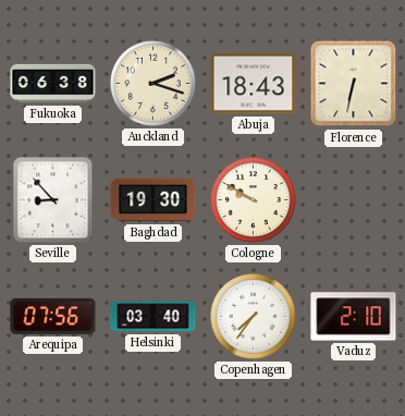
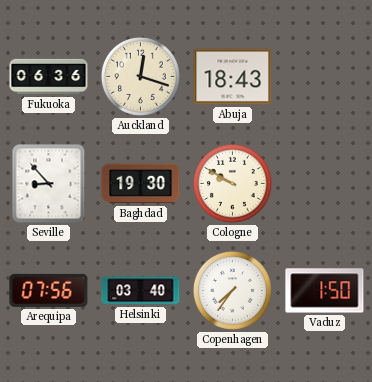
Fukuoka: 06:38 -> 06:36
Auckland: 2:18 -> 12:18
Florence: 6:32 -> none
Vaduz: 2:10 -> 1:50
